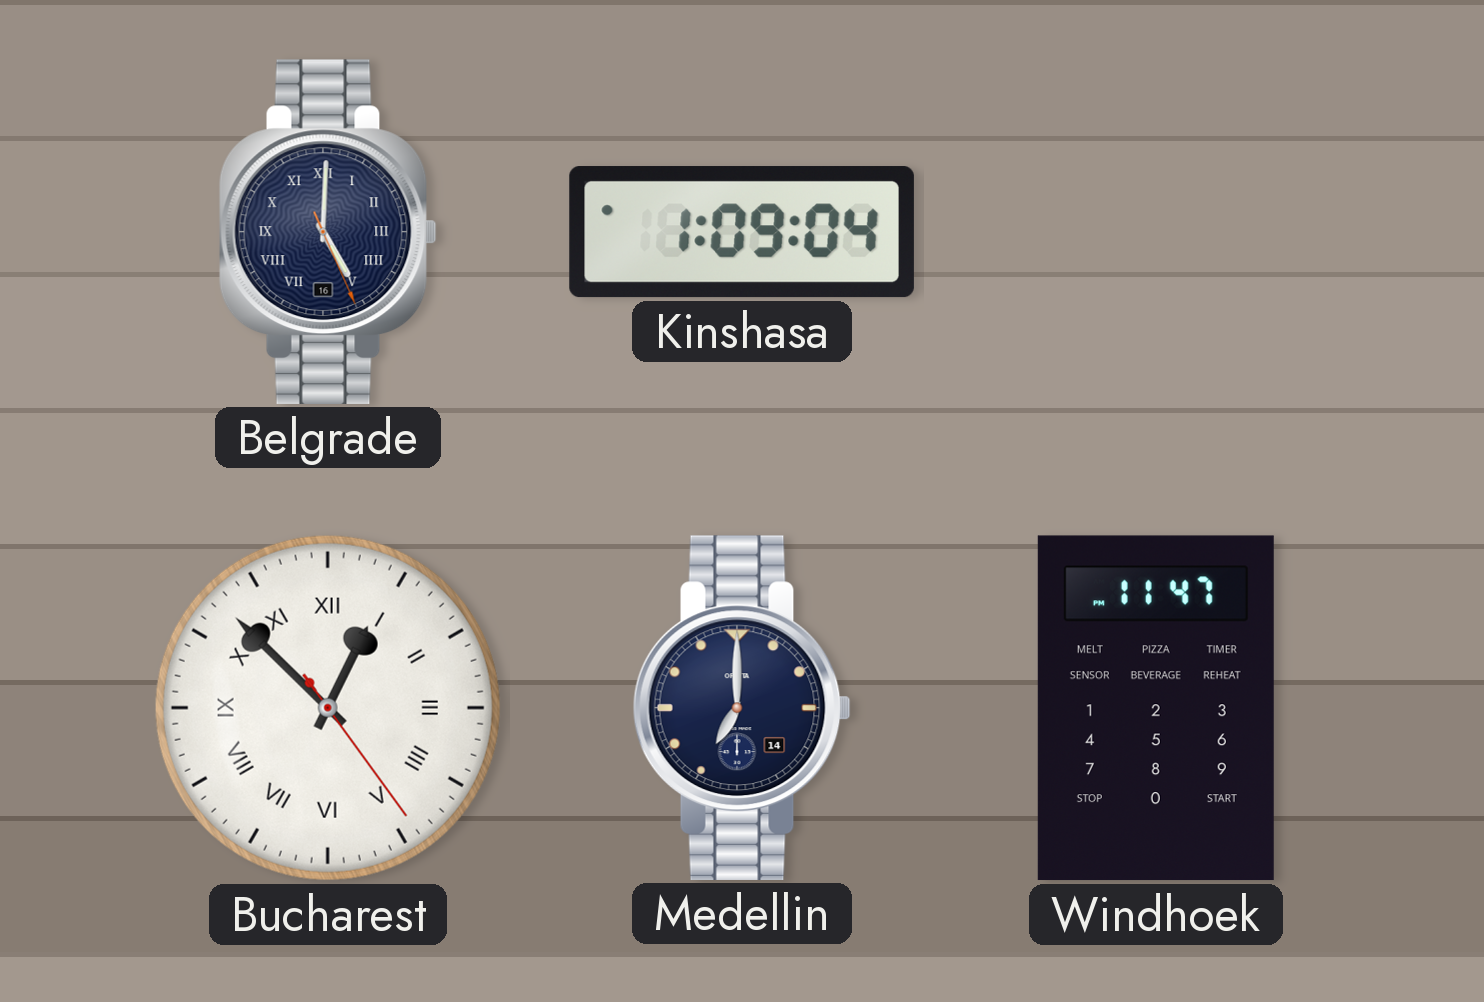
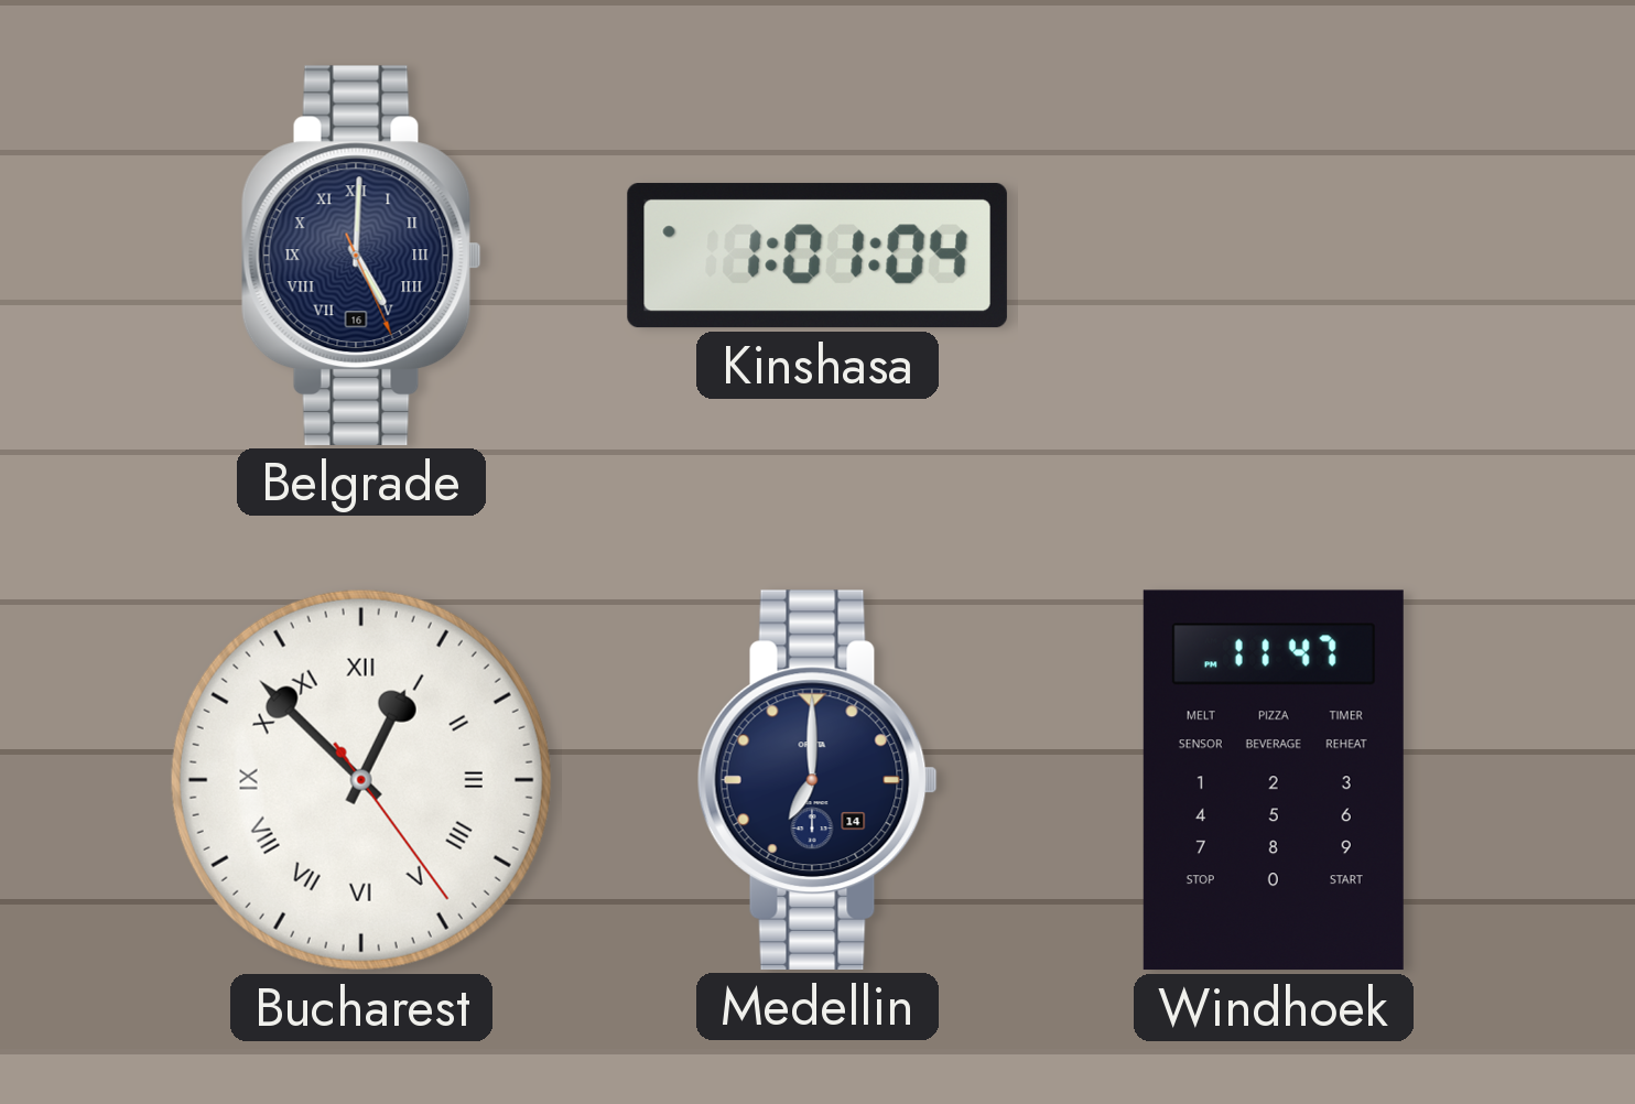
Kinshasa: 1:09 -> 1:01
